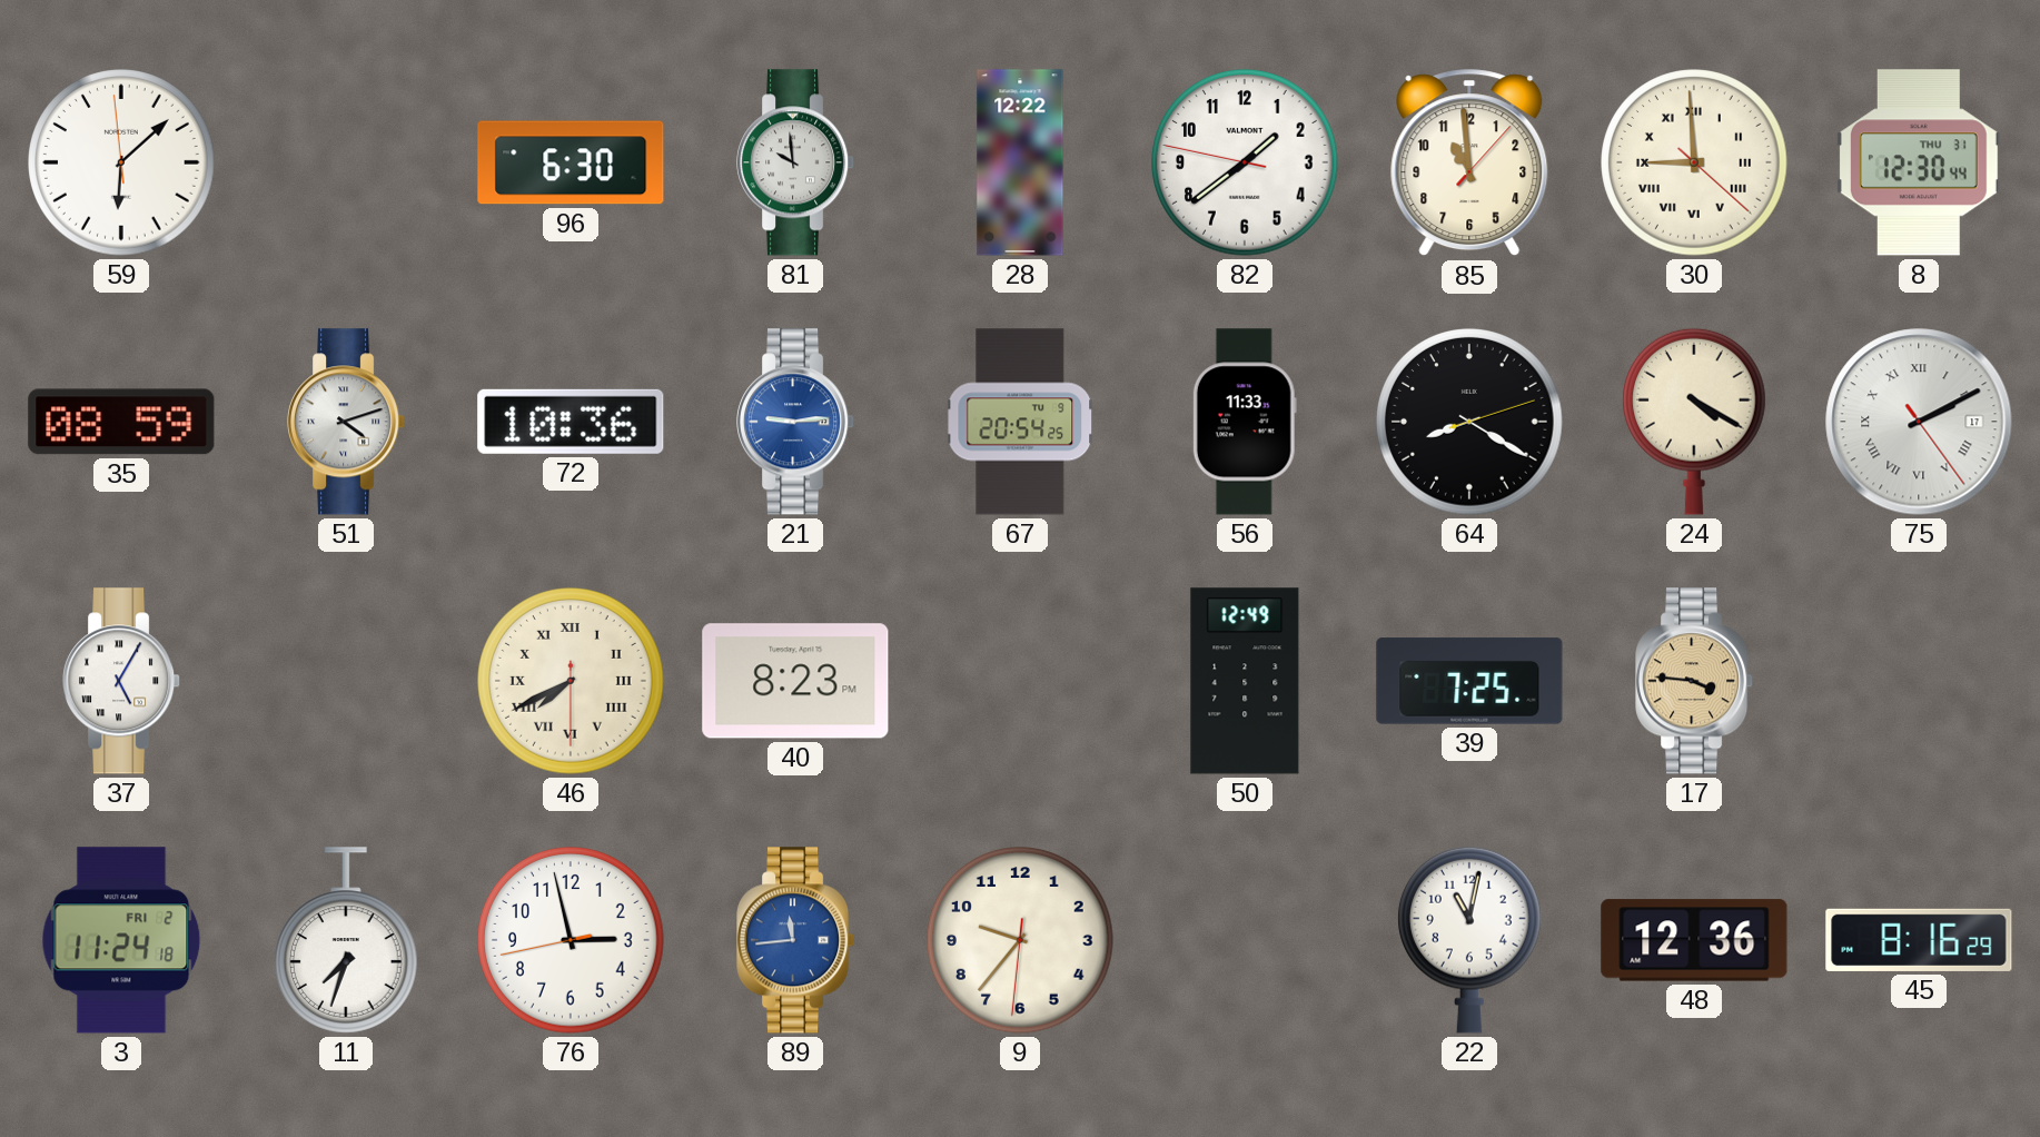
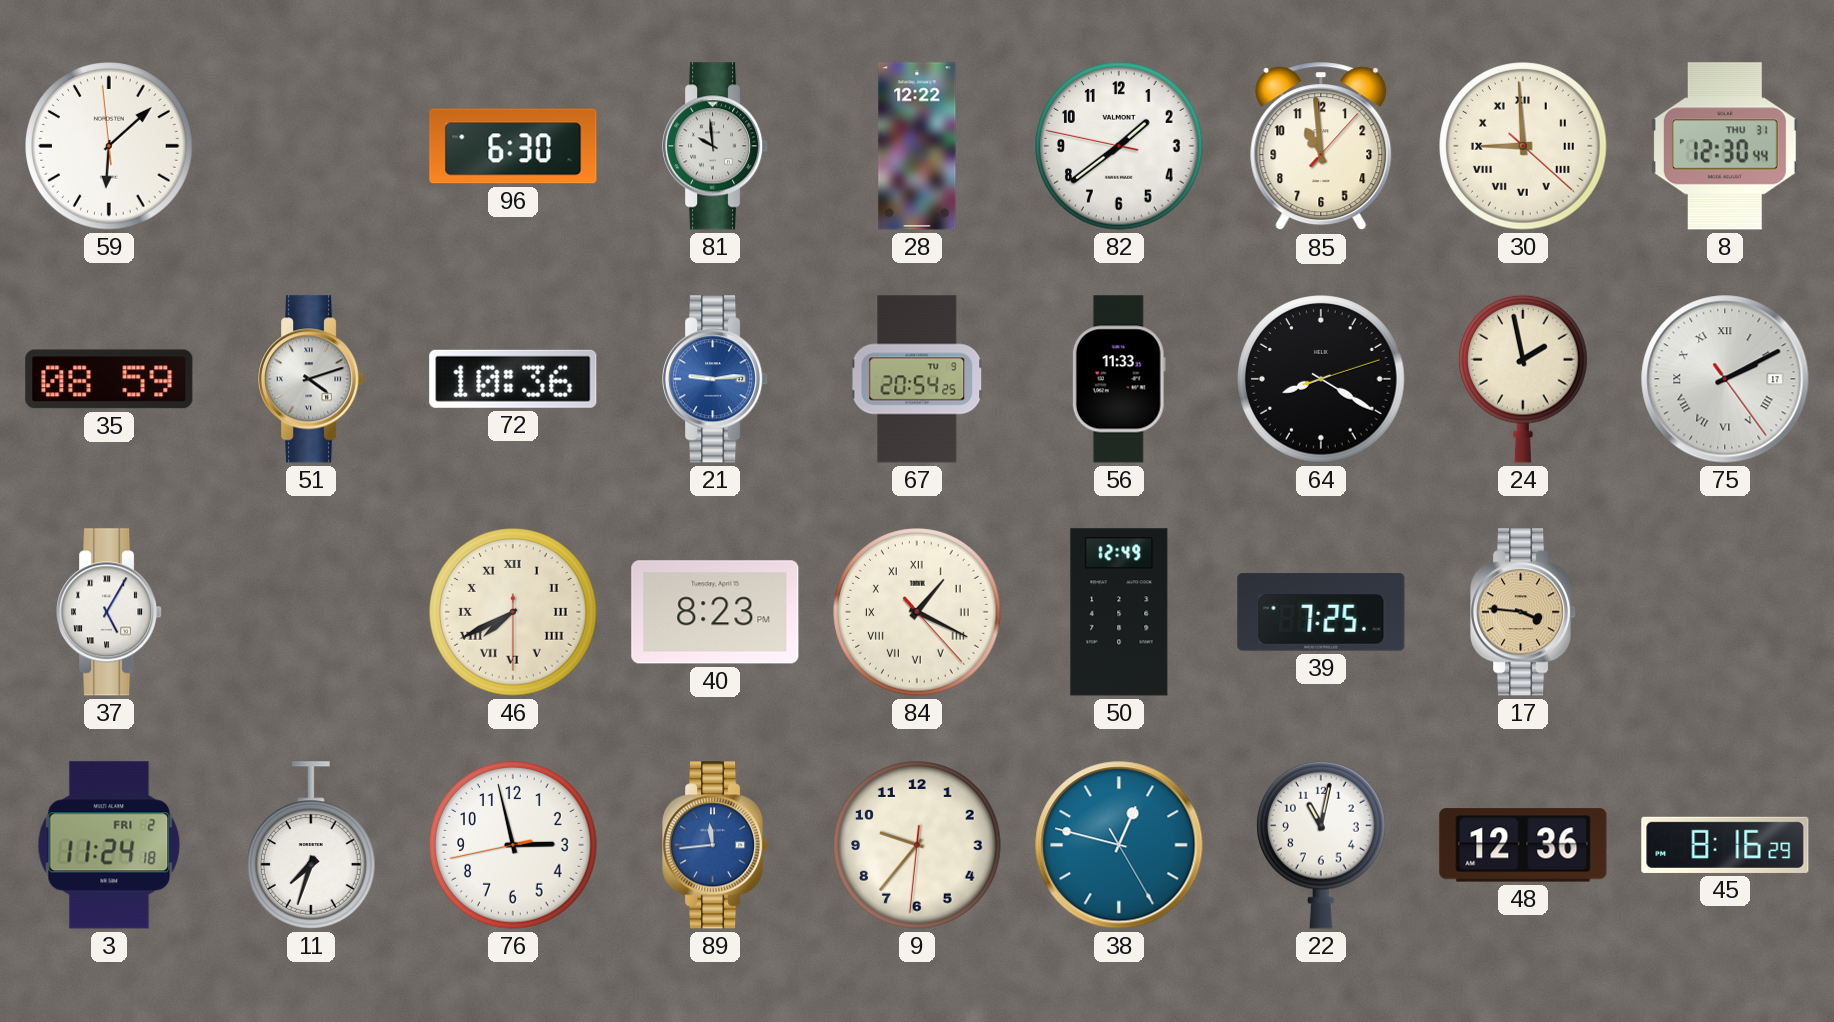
24: 4:20 -> 1:58
84: none -> 1:19
38: none -> 12:47
